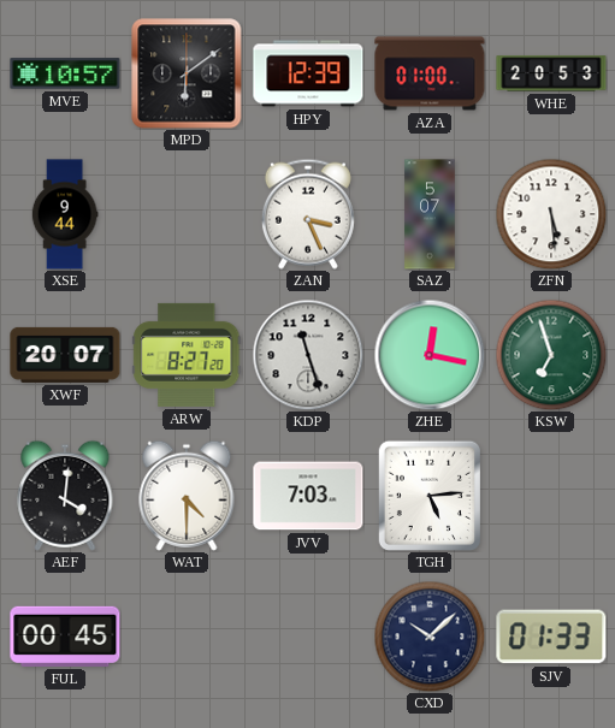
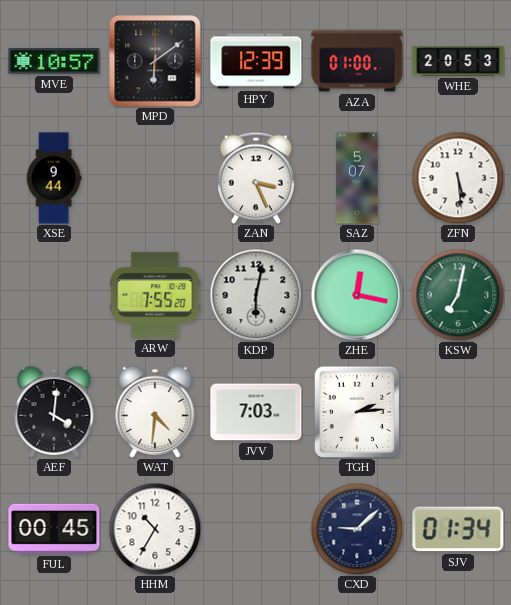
XWF: 20:07 -> none
ARW: 8:27 -> 7:55
KDP: 11:27 -> 6:02
KSW: 6:57 -> 7:02
WAT: 4:30 -> 4:31
TGH: 5:14 -> 2:14
HHM: none -> 10:35
CXD: 10:08 -> 9:08
SJV: 01:33 -> 01:34
